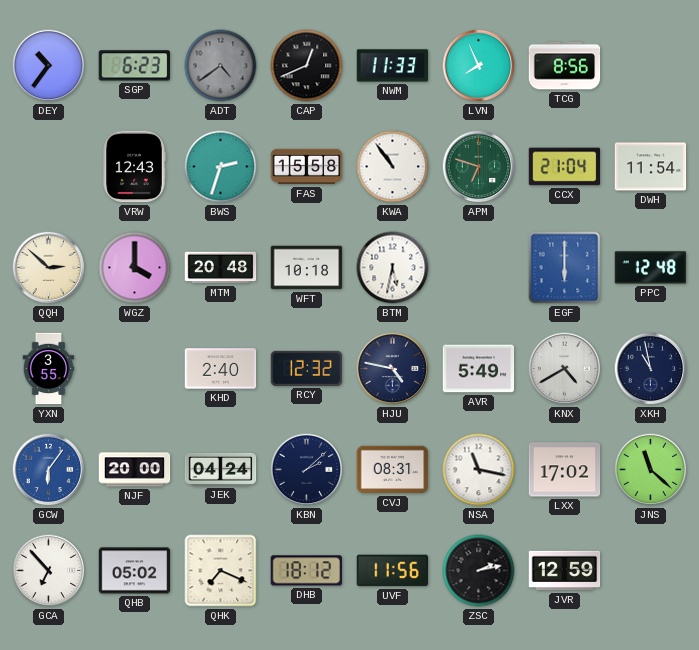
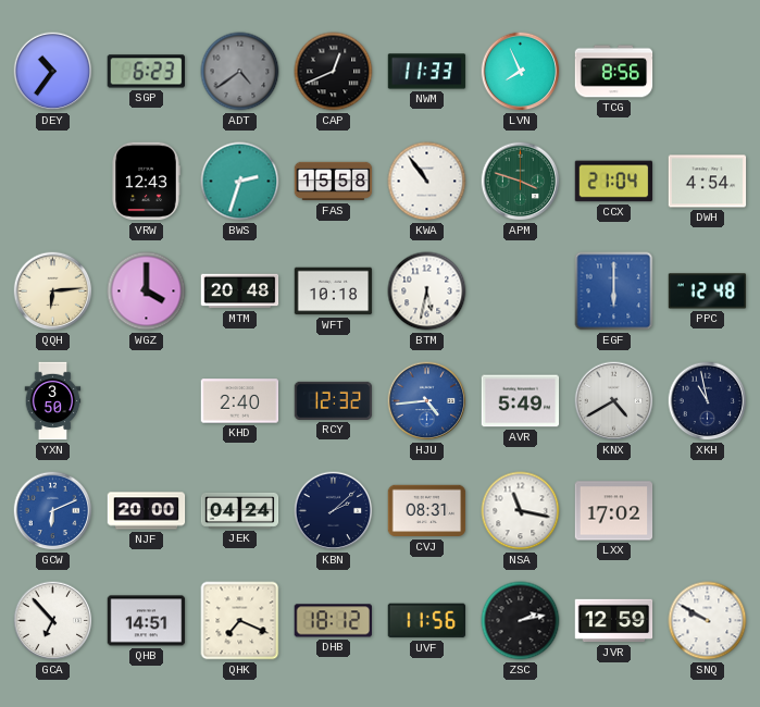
APM: 6:48 -> 3:48
DWH: 11:54 -> 4:54
QQH: 2:52 -> 6:14
YXN: 3:55 -> 3:50
HJU: 4:47 -> 4:44
HJU dial: navy -> blue
GCW: 6:06 -> 6:11
JNS: 11:22 -> none
QHB: 05:02 -> 14:51
SNQ: none -> 9:50
